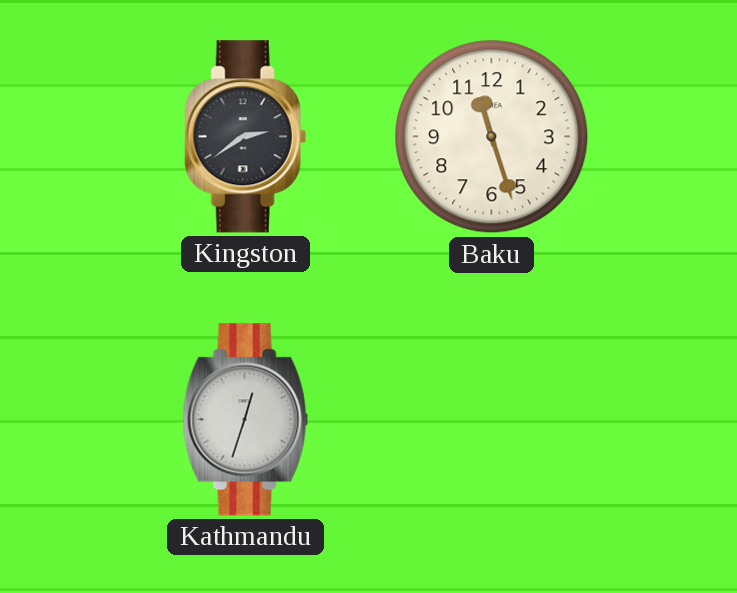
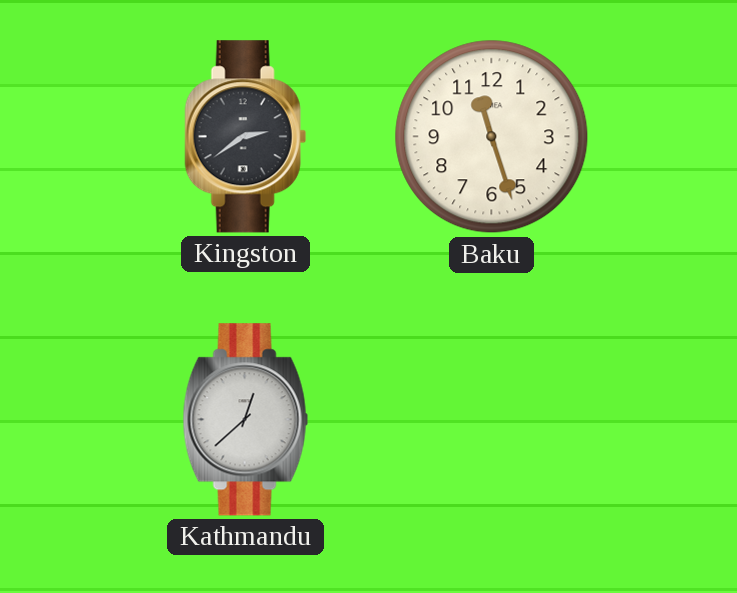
Kathmandu: 12:33 -> 12:38
